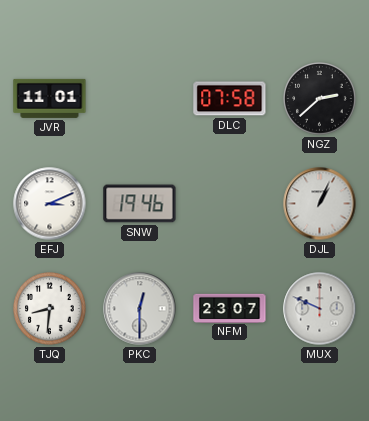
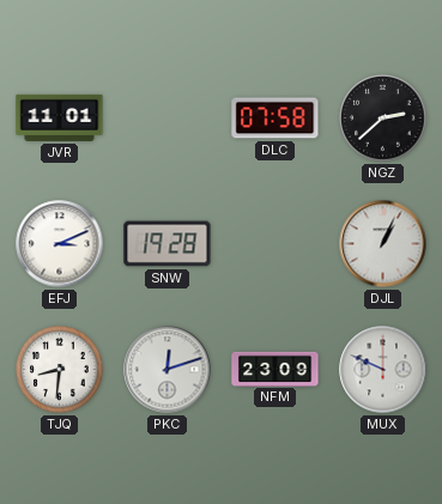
SNW: 19:46 -> 19:28
PKC: 12:30 -> 12:12
NFM: 23:07 -> 23:09
